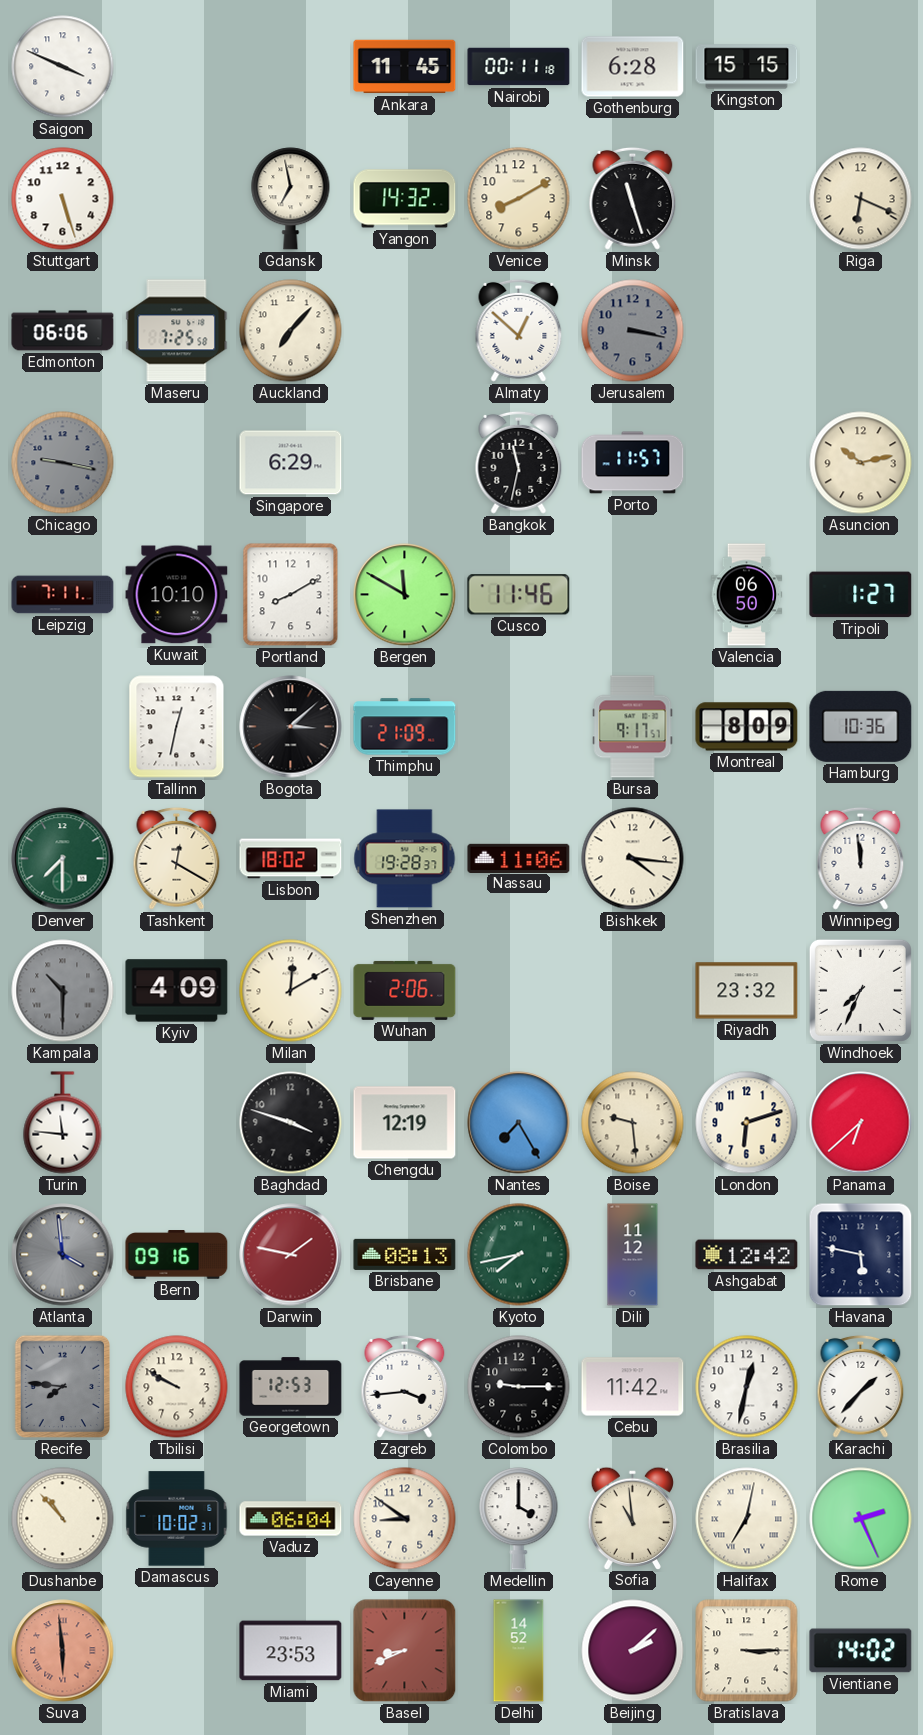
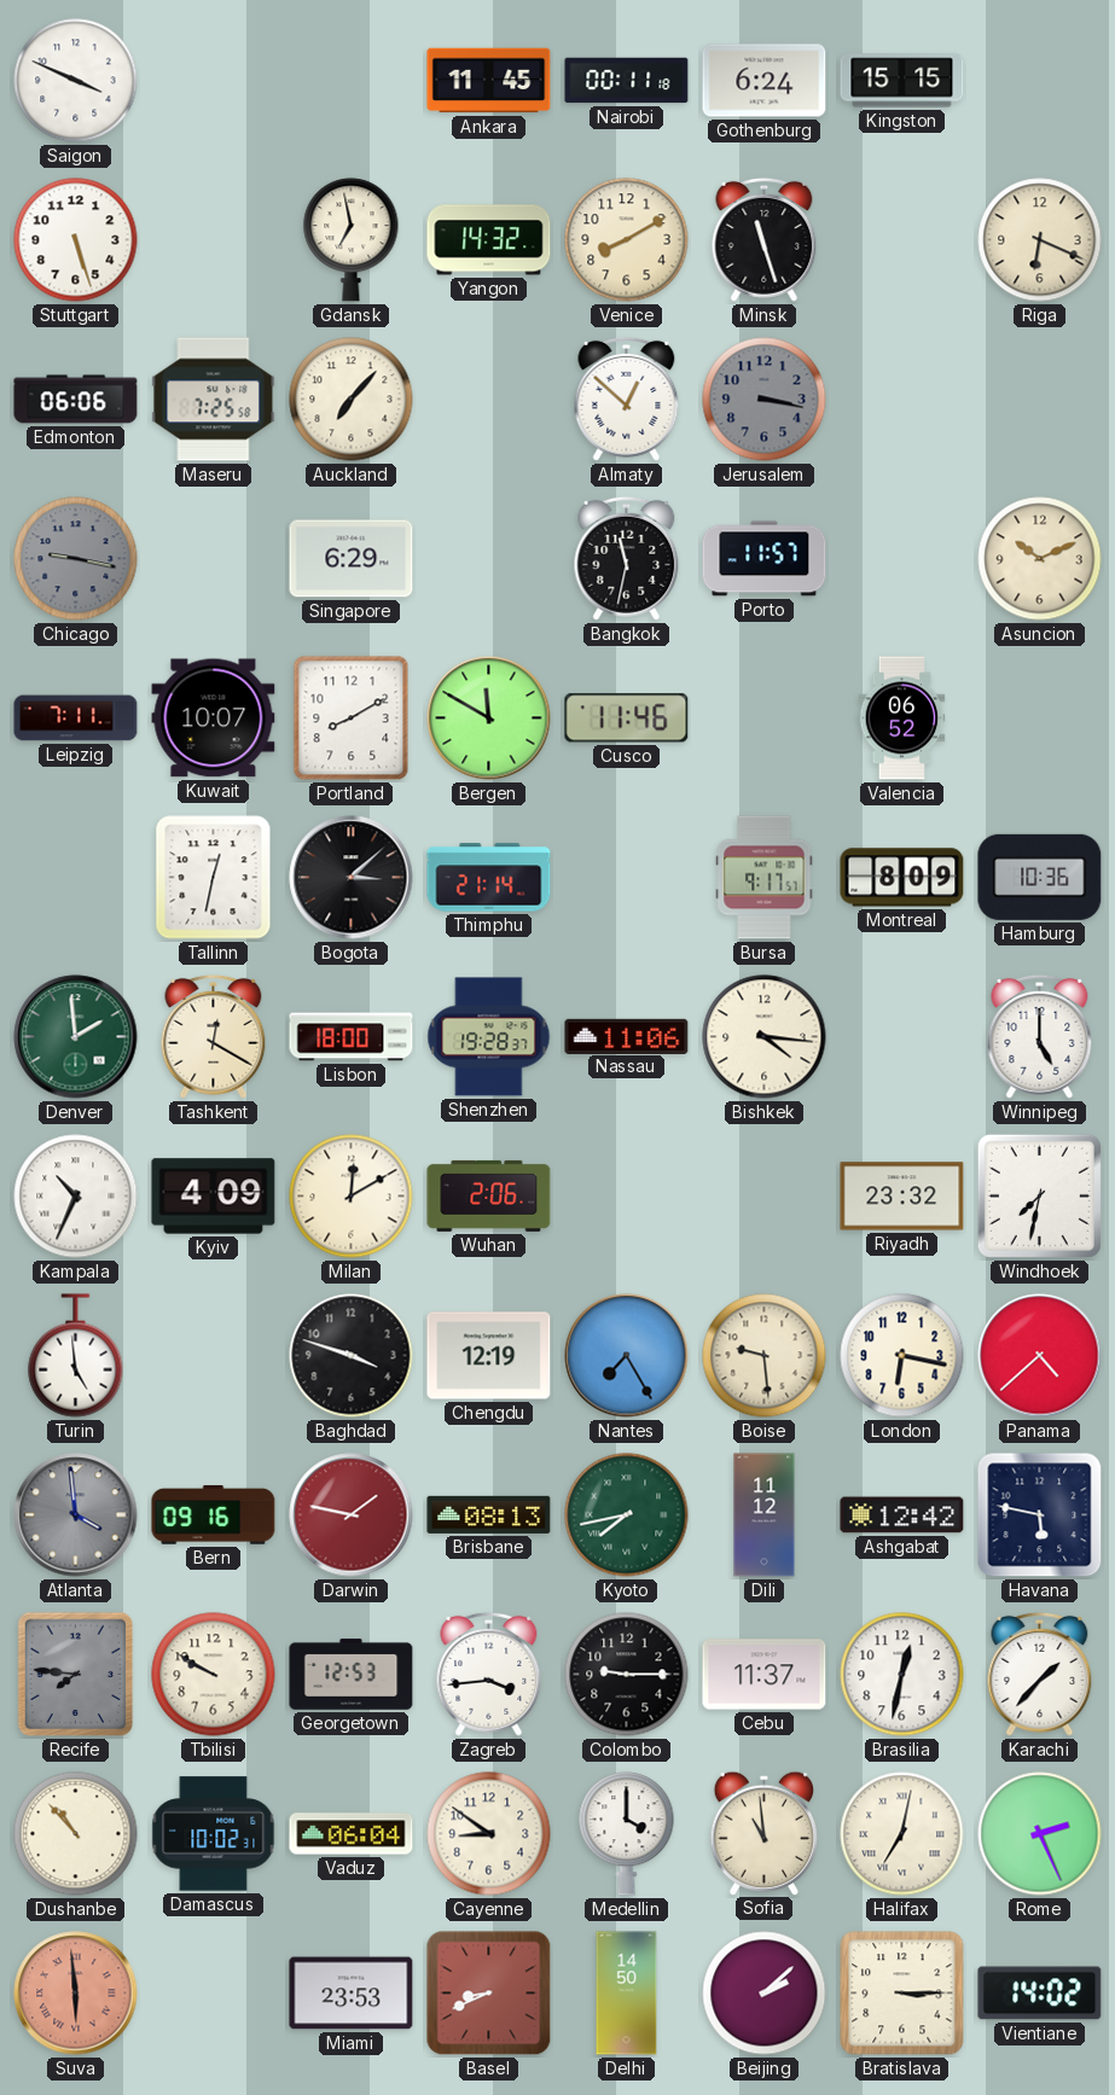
Gothenburg: 6:28 -> 6:24
Asuncion: 10:13 -> 10:11
Kuwait: 10:10 -> 10:07
Valencia: 06:50 -> 06:52
Tripoli: 1:27 -> none
Thimphu: 21:09 -> 21:14
Denver: 7:30 -> 1:59
Lisbon: 18:02 -> 18:00
Winnipeg: 11:59 -> 5:00
Kampala: 10:30 -> 10:34
Kampala dial: grey -> white
Windhoek: 7:34 -> 7:32
Turin: 11:46 -> 4:59
London: 6:12 -> 6:17
Panama: 6:38 -> 4:38
Cebu: 11:42 -> 11:37
Delhi: 14:52 -> 14:50
